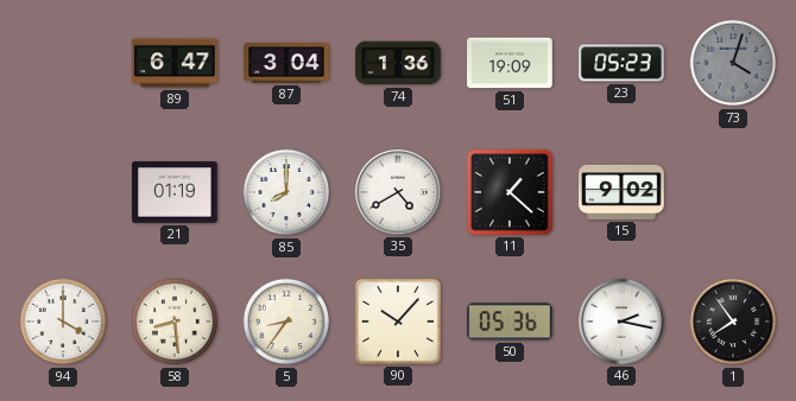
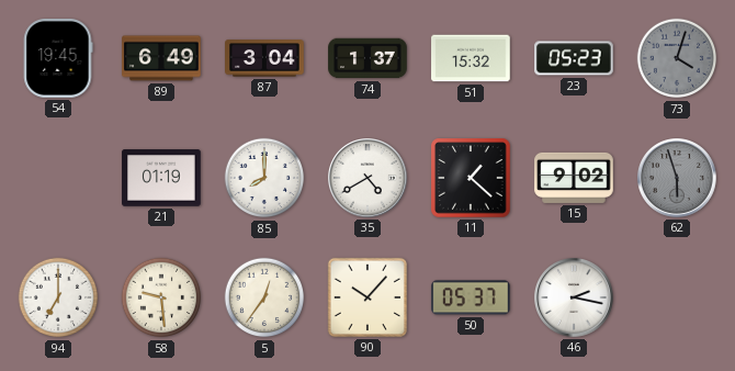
54: none -> 19:45
89: 6:47 -> 6:49
74: 1:36 -> 1:37
51: 19:09 -> 15:32
62: none -> 5:57
94: 4:00 -> 7:00
58: 8:29 -> 9:29
5: 8:36 -> 12:36
50: 05:36 -> 05:37
1: 7:54 -> none
